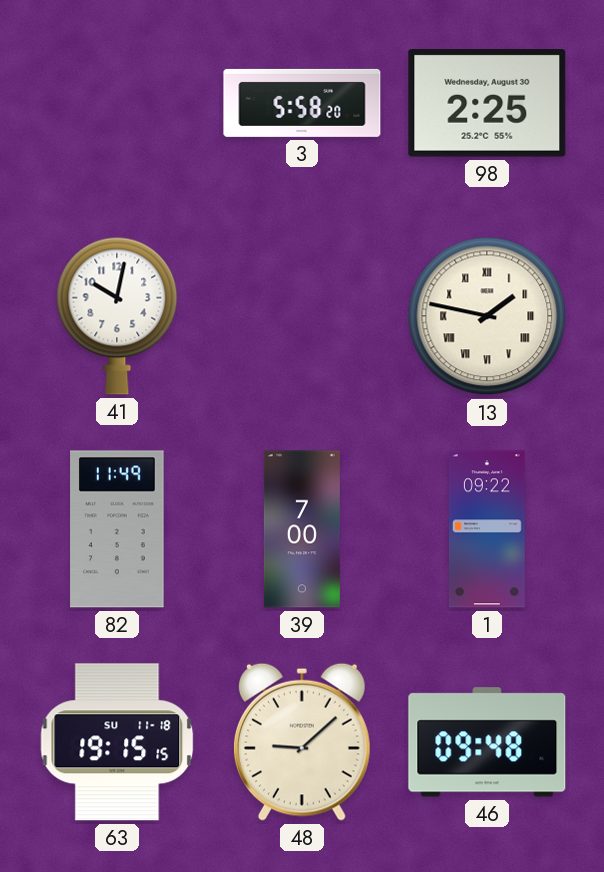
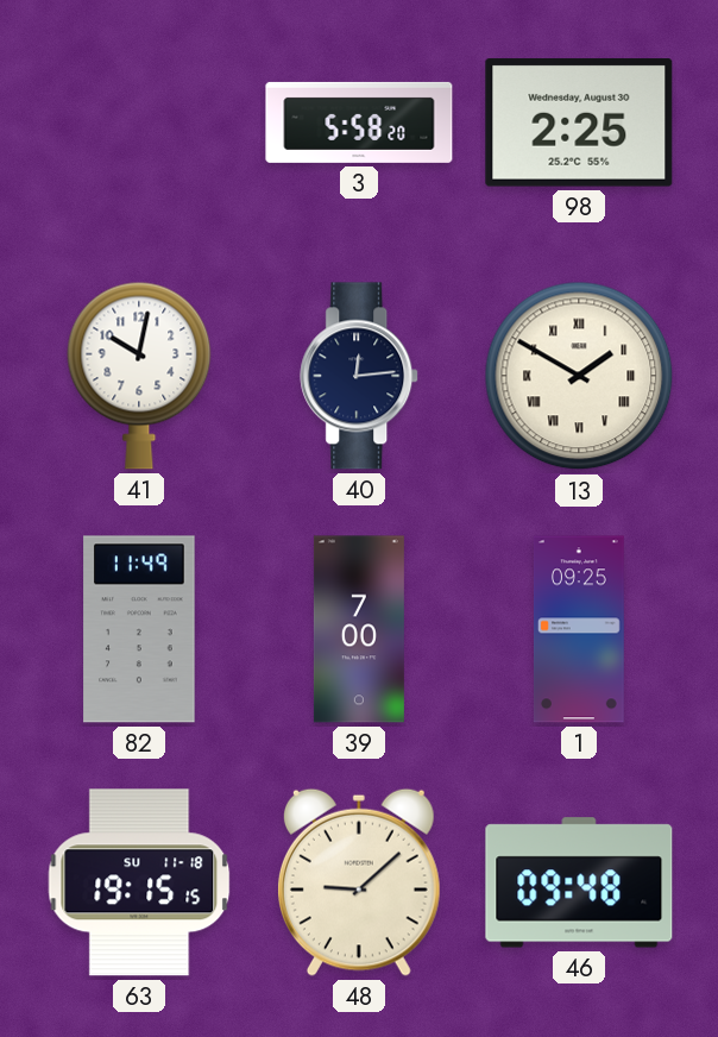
40: none -> 12:14
13: 1:47 -> 1:50
1: 09:22 -> 09:25
